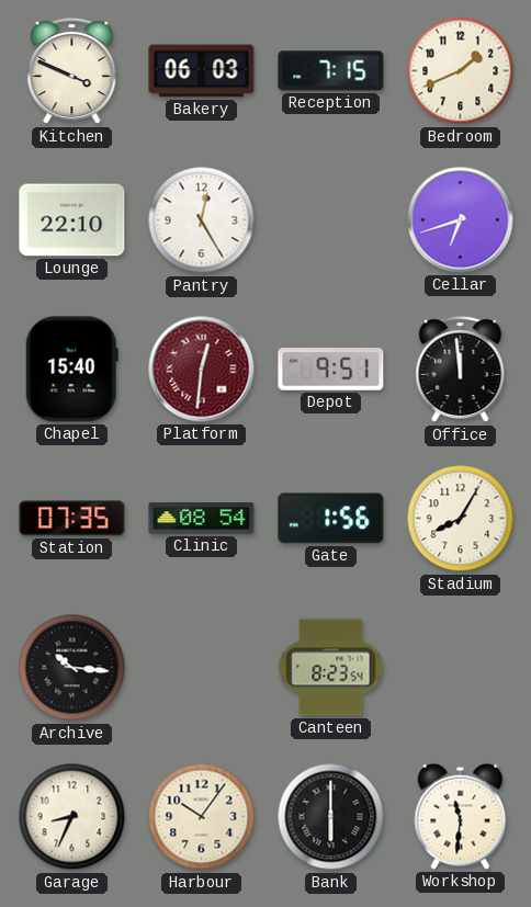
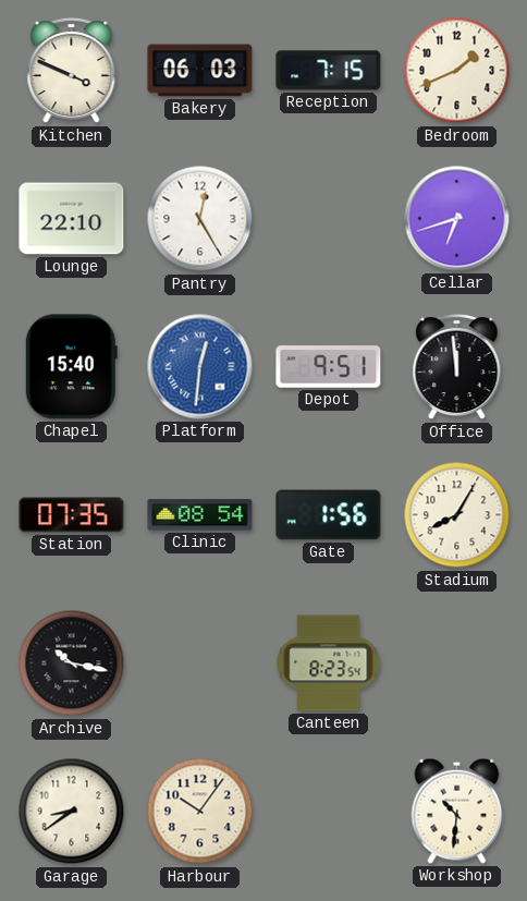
Platform dial: burgundy -> blue
Archive: 10:16 -> 10:17
Garage: 8:34 -> 8:39
Bank: 6:00 -> none
Workshop: 11:31 -> 10:31
